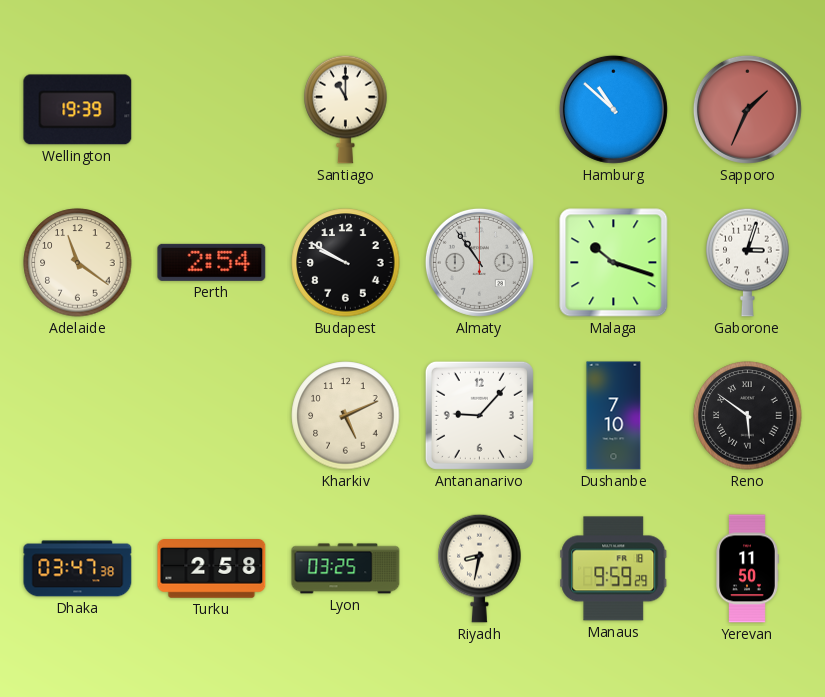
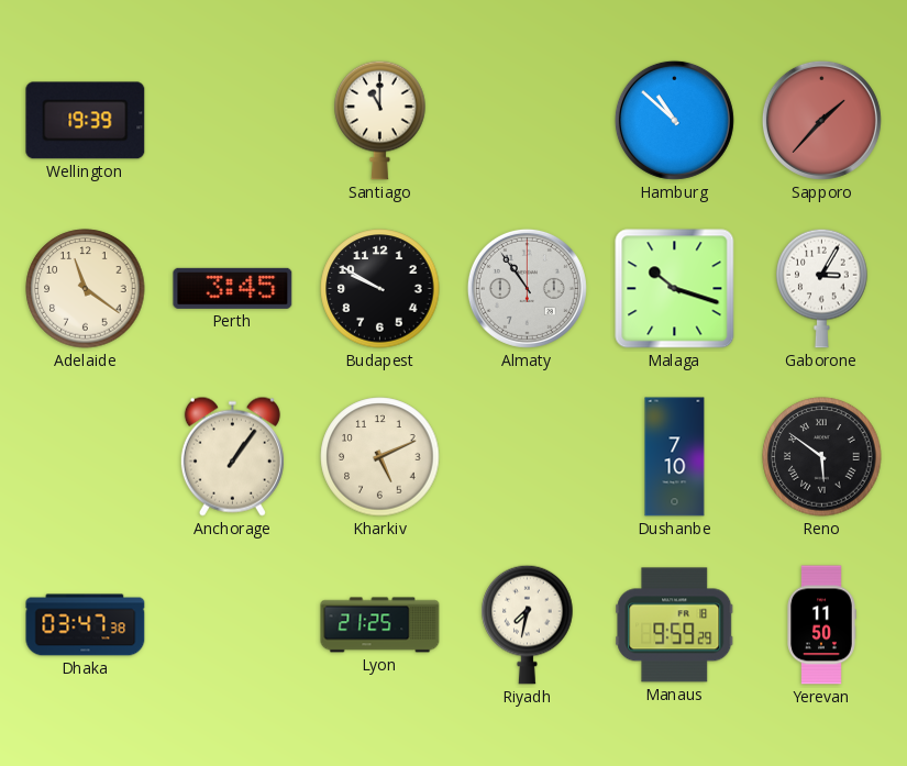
Sapporo: 1:34 -> 1:37
Perth: 2:54 -> 3:45
Gaborone: 3:03 -> 3:05
Anchorage: none -> 1:06
Antananarivo: 9:07 -> none
Turku: 2:58 -> none
Lyon: 03:25 -> 21:25
Riyadh: 8:32 -> 7:32
